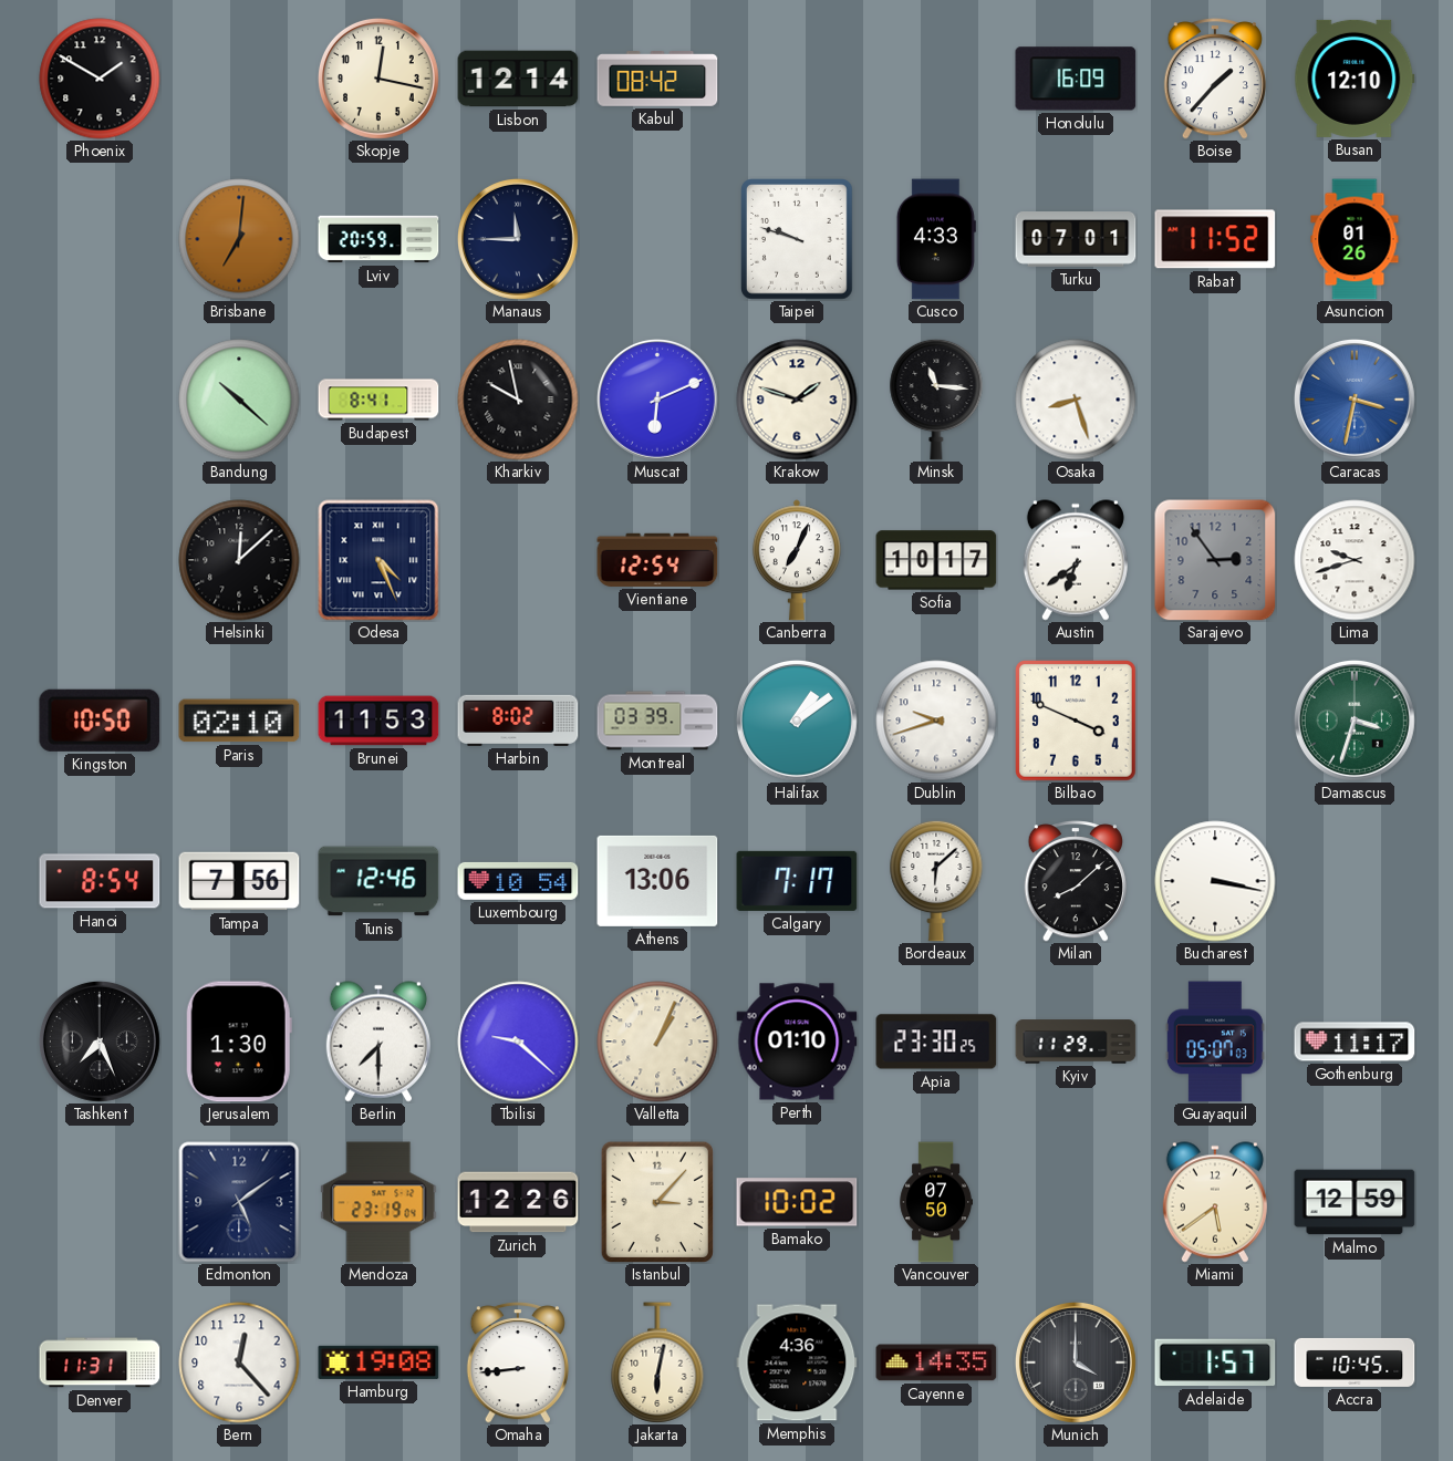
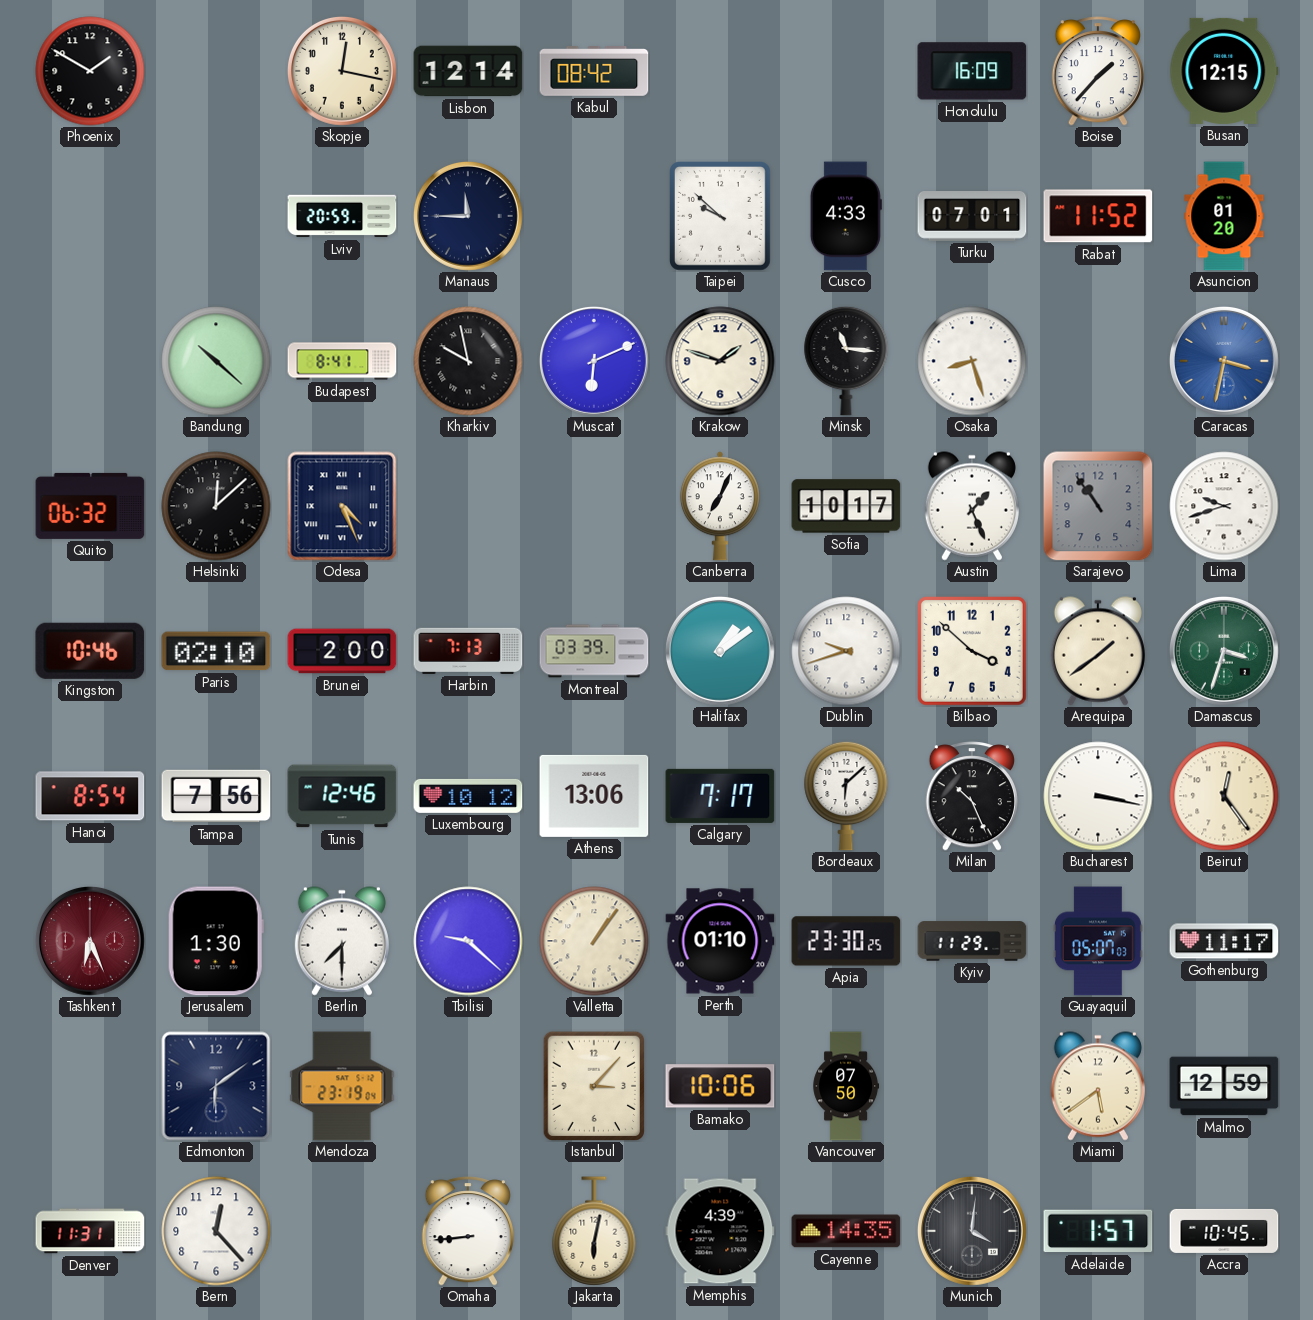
Busan: 12:10 -> 12:15
Brisbane: 7:01 -> none
Taipei: 9:48 -> 9:52
Asuncion: 01:26 -> 01:20
Quito: none -> 06:32
Vientiane: 12:54 -> none
Austin: 6:39 -> 1:26
Sarajevo: 2:54 -> 10:54
Kingston: 10:50 -> 10:46
Brunei: 11:53 -> 2:00
Harbin: 8:02 -> 7:13
Bilbao: 3:49 -> 3:52
Arequipa: none -> 1:39
Luxembourg: 10:54 -> 10:12
Milan: 8:08 -> 10:26
Beirut: none -> 12:24
Tashkent: 7:26 -> 6:26
Tashkent dial: black -> burgundy
Valletta: 1:04 -> 1:06
Edmonton: 5:09 -> 6:09
Zurich: 12:26 -> none
Bamako: 10:02 -> 10:06
Hamburg: 19:08 -> none
Memphis: 4:36 -> 4:39
Munich: 4:00 -> 4:01
